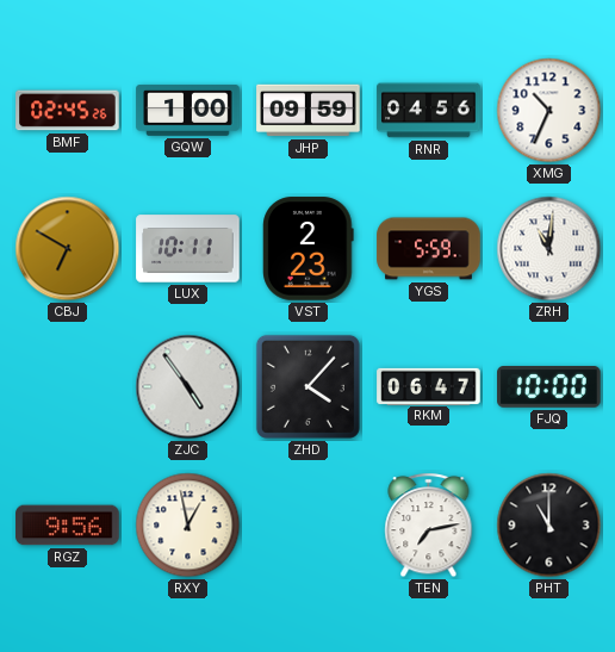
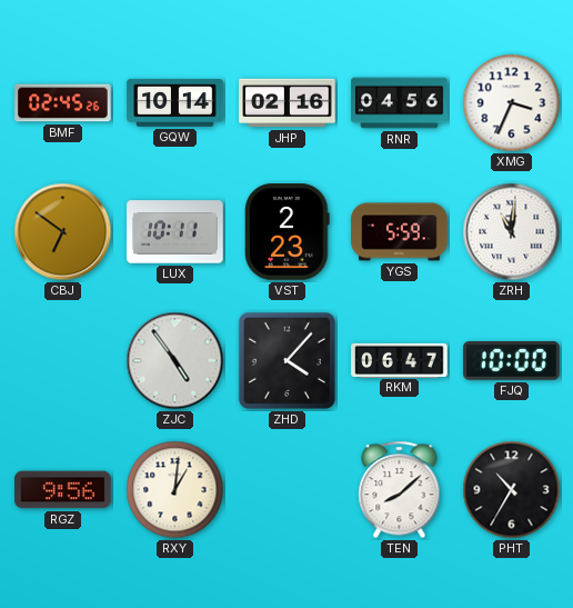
GQW: 1:00 -> 10:14
JHP: 09:59 -> 02:16
XMG: 10:34 -> 3:34
CBJ: 6:50 -> 6:51
RXY: 12:58 -> 1:01
TEN: 7:13 -> 8:08
PHT: 11:00 -> 10:35
